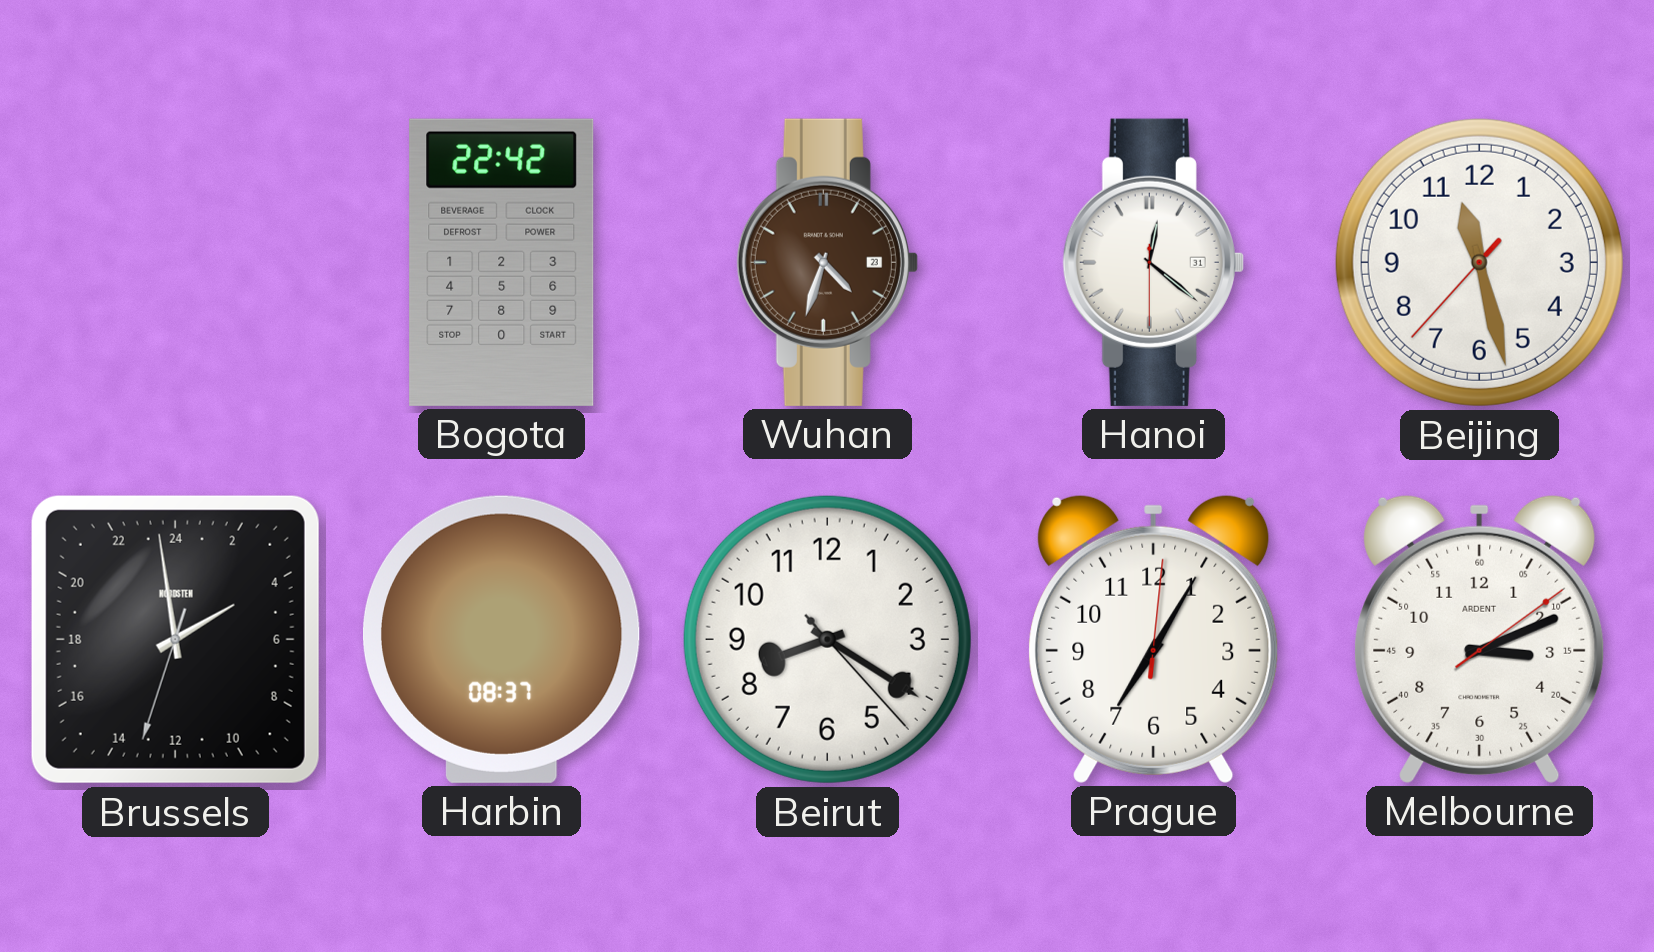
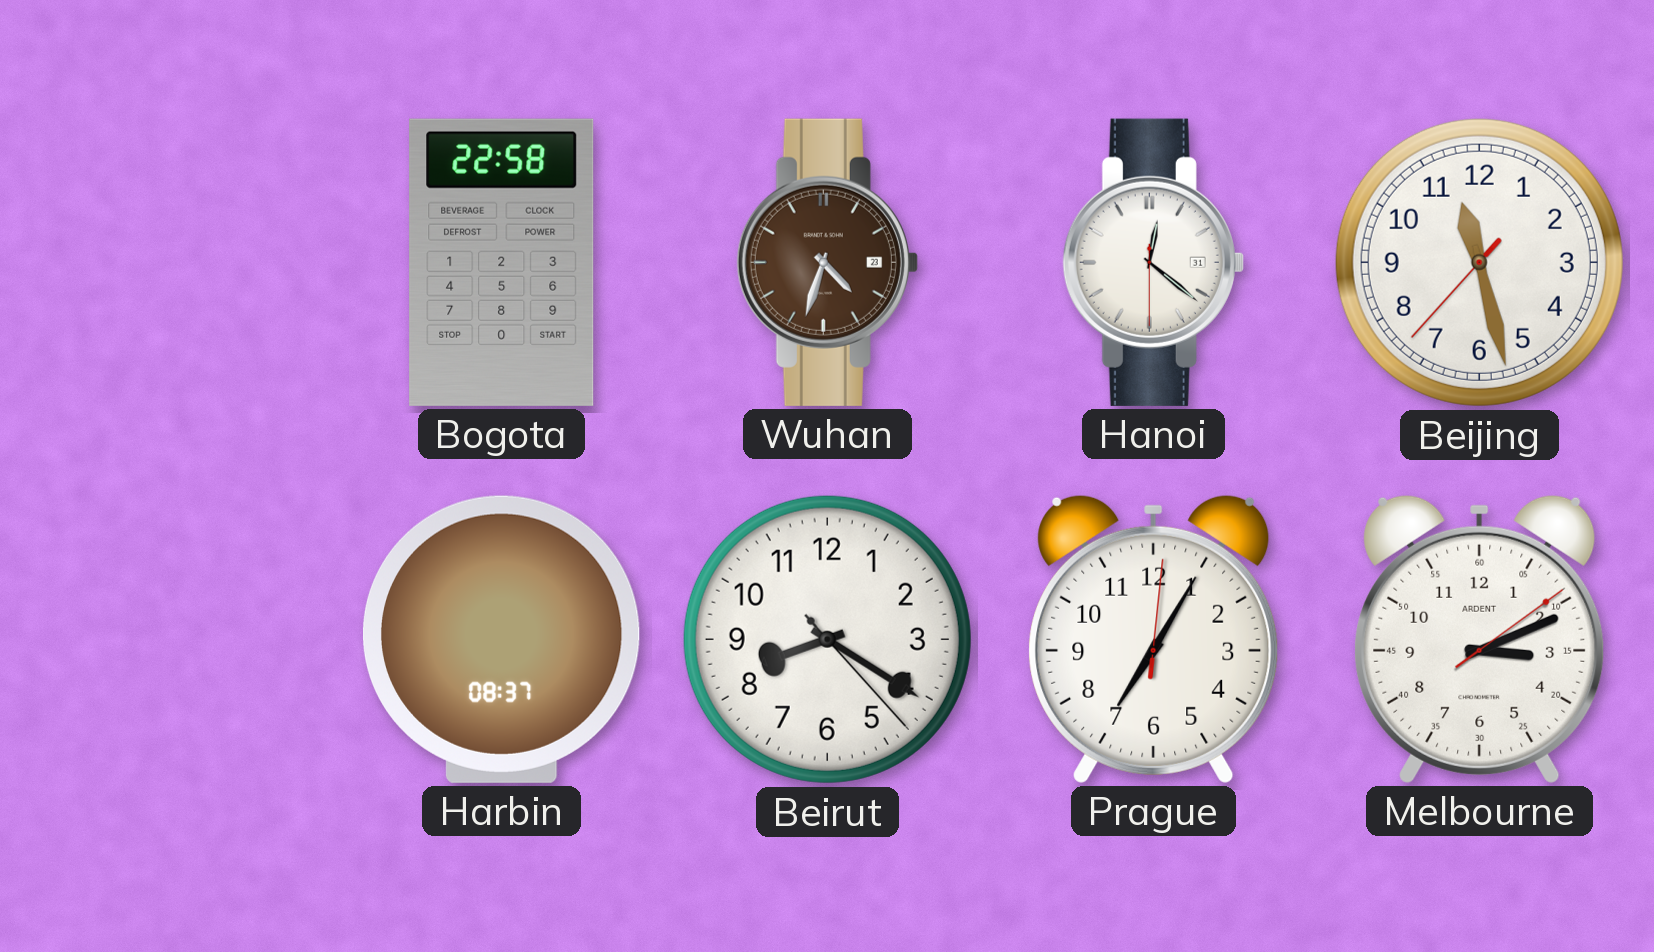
Bogota: 22:42 -> 22:58
Brussels: 3:58 -> none
